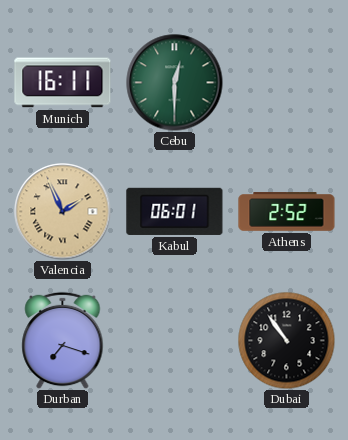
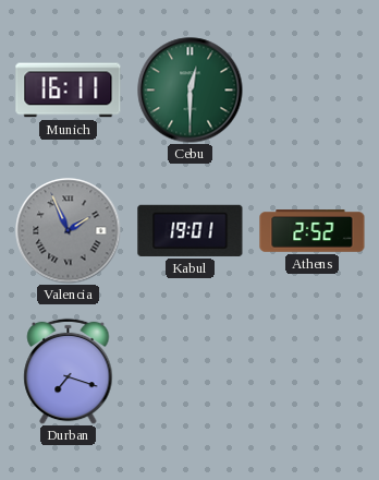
Valencia dial: champagne -> grey
Kabul: 06:01 -> 19:01
Dubai: 10:54 -> none
